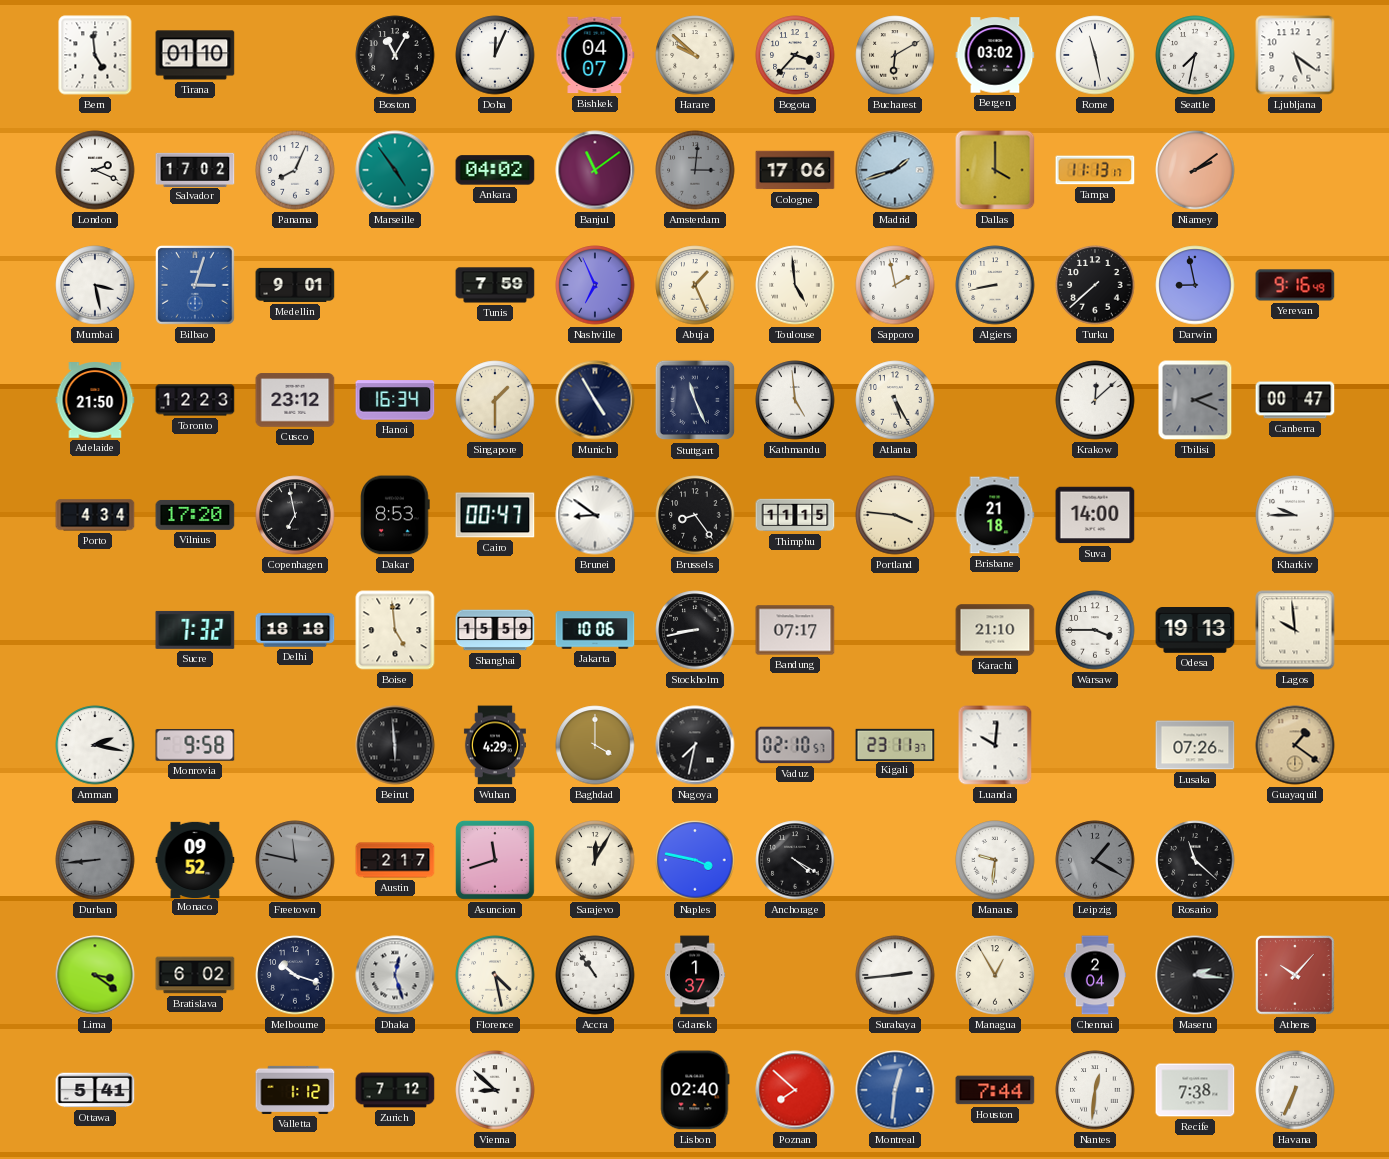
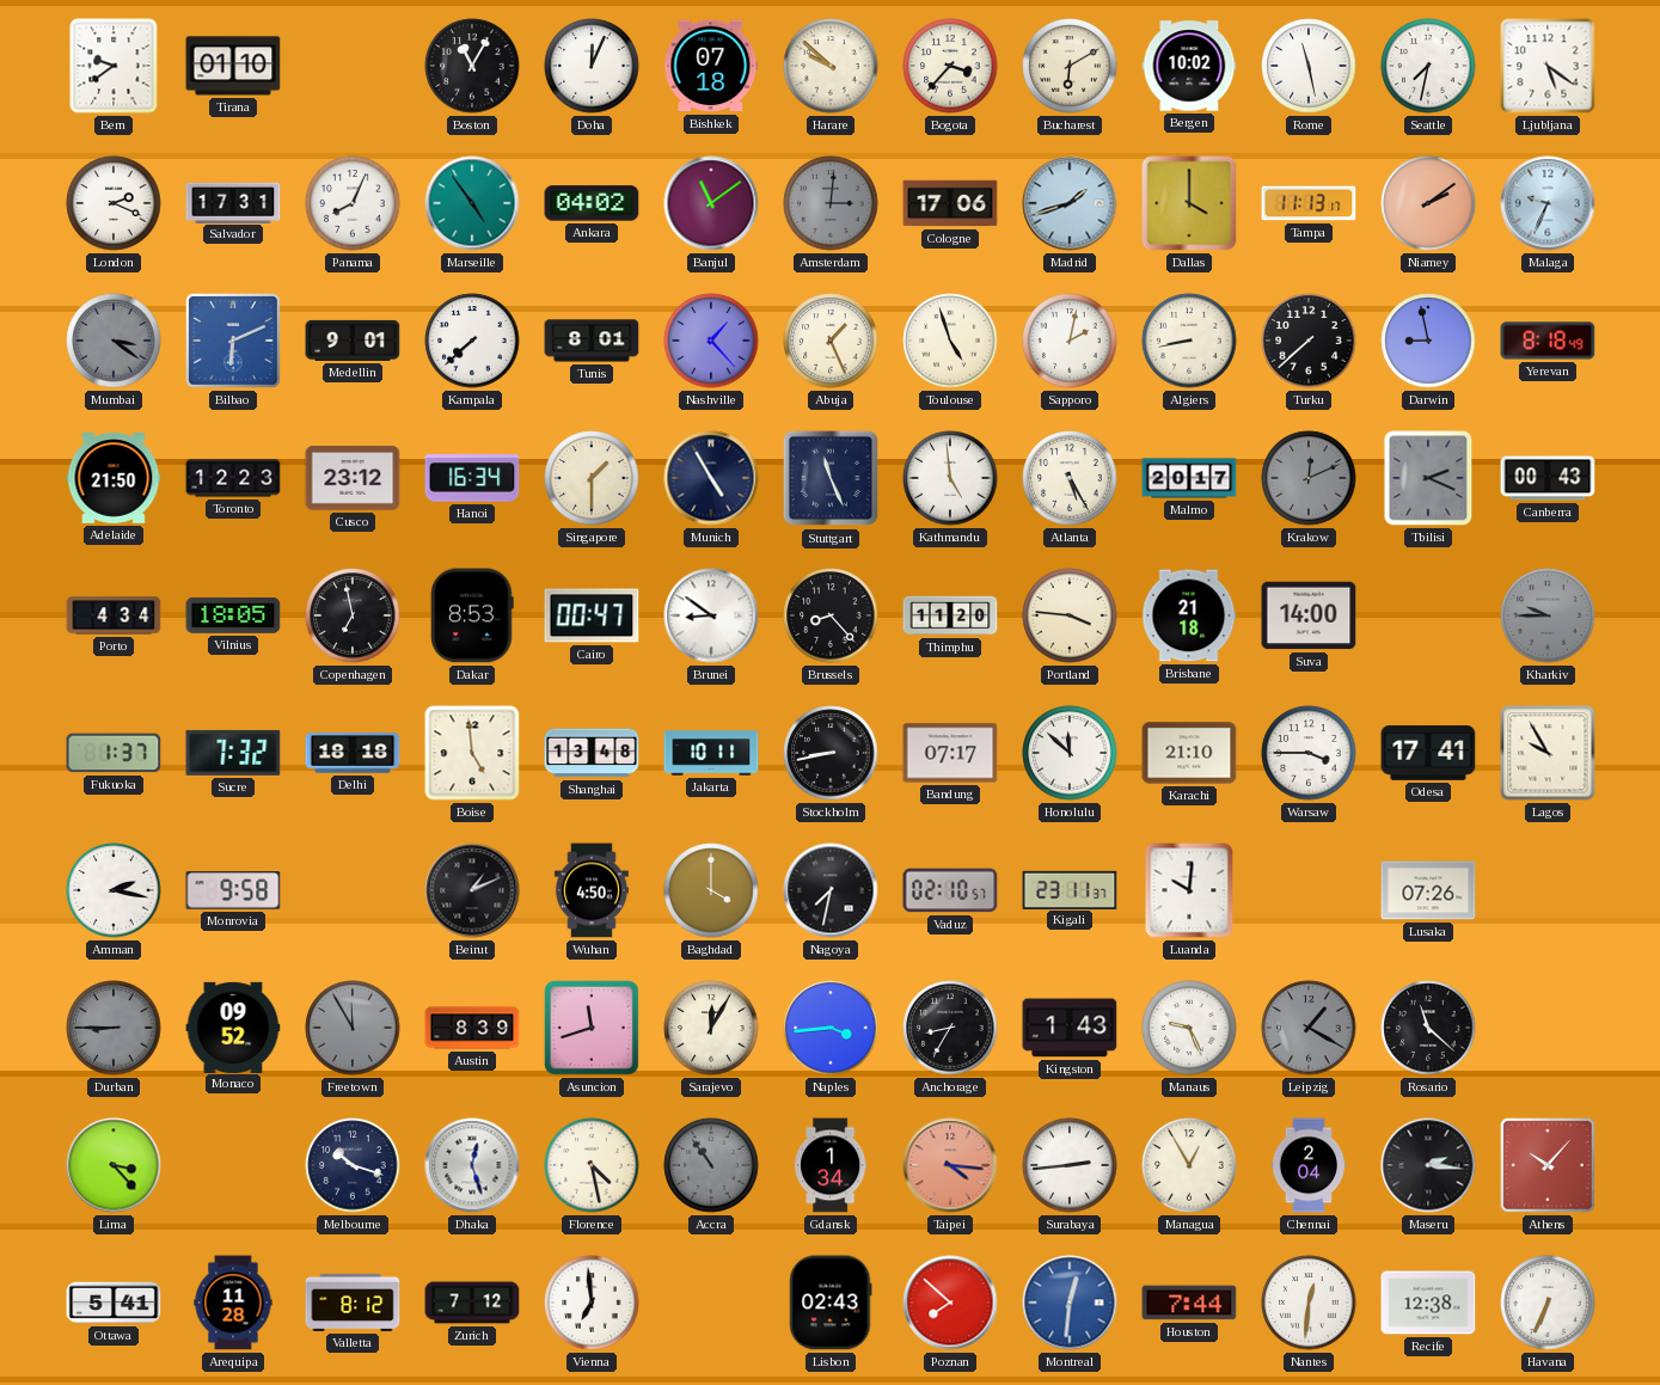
Bern: 4:59 -> 9:39
Bishkek: 04:07 -> 07:18
Bergen: 03:02 -> 10:02
Salvador: 17:02 -> 17:31
Malaga: none -> 9:34
Mumbai: 3:28 -> 3:21
Mumbai dial: white -> grey
Bilbao: 3:03 -> 6:11
Kampala: none -> 7:38
Tunis: 7:59 -> 8:01
Nashville: 6:56 -> 1:23
Toulouse: 4:59 -> 4:57
Sapporo: 1:58 -> 2:02
Yerevan: 9:16 -> 8:18
Malmo: none -> 20:17
Krakow: 12:08 -> 12:11
Krakow dial: white -> grey
Canberra: 00:47 -> 00:43
Vilnius: 17:20 -> 18:05
Brussels: 8:24 -> 8:23
Thimphu: 11:15 -> 11:20
Kharkiv dial: white -> grey
Fukuoka: none -> 1:37
Shanghai: 15:59 -> 13:48
Jakarta: 10:06 -> 10:11
Honolulu: none -> 11:52
Odesa: 19:13 -> 17:41
Lagos: 9:59 -> 9:55
Beirut: 5:59 -> 1:11
Wuhan: 4:29 -> 4:50
Guayaquil: 1:21 -> none
Durban: 8:44 -> 8:45
Freetown: 11:47 -> 11:55
Austin: 2:17 -> 8:39
Naples: 3:47 -> 3:44
Anchorage: 4:20 -> 8:35
Kingston: none -> 1:43
Manaus: 9:31 -> 9:26
Lima: 3:21 -> 3:23
Bratislava: 6:02 -> none
Accra dial: white -> grey
Gdansk: 1:37 -> 1:34
Taipei: none -> 4:16
Arequipa: none -> 11:28
Valletta: 1:12 -> 8:12
Vienna: 8:52 -> 6:59
Lisbon: 02:40 -> 02:43
Recife: 7:38 -> 12:38
